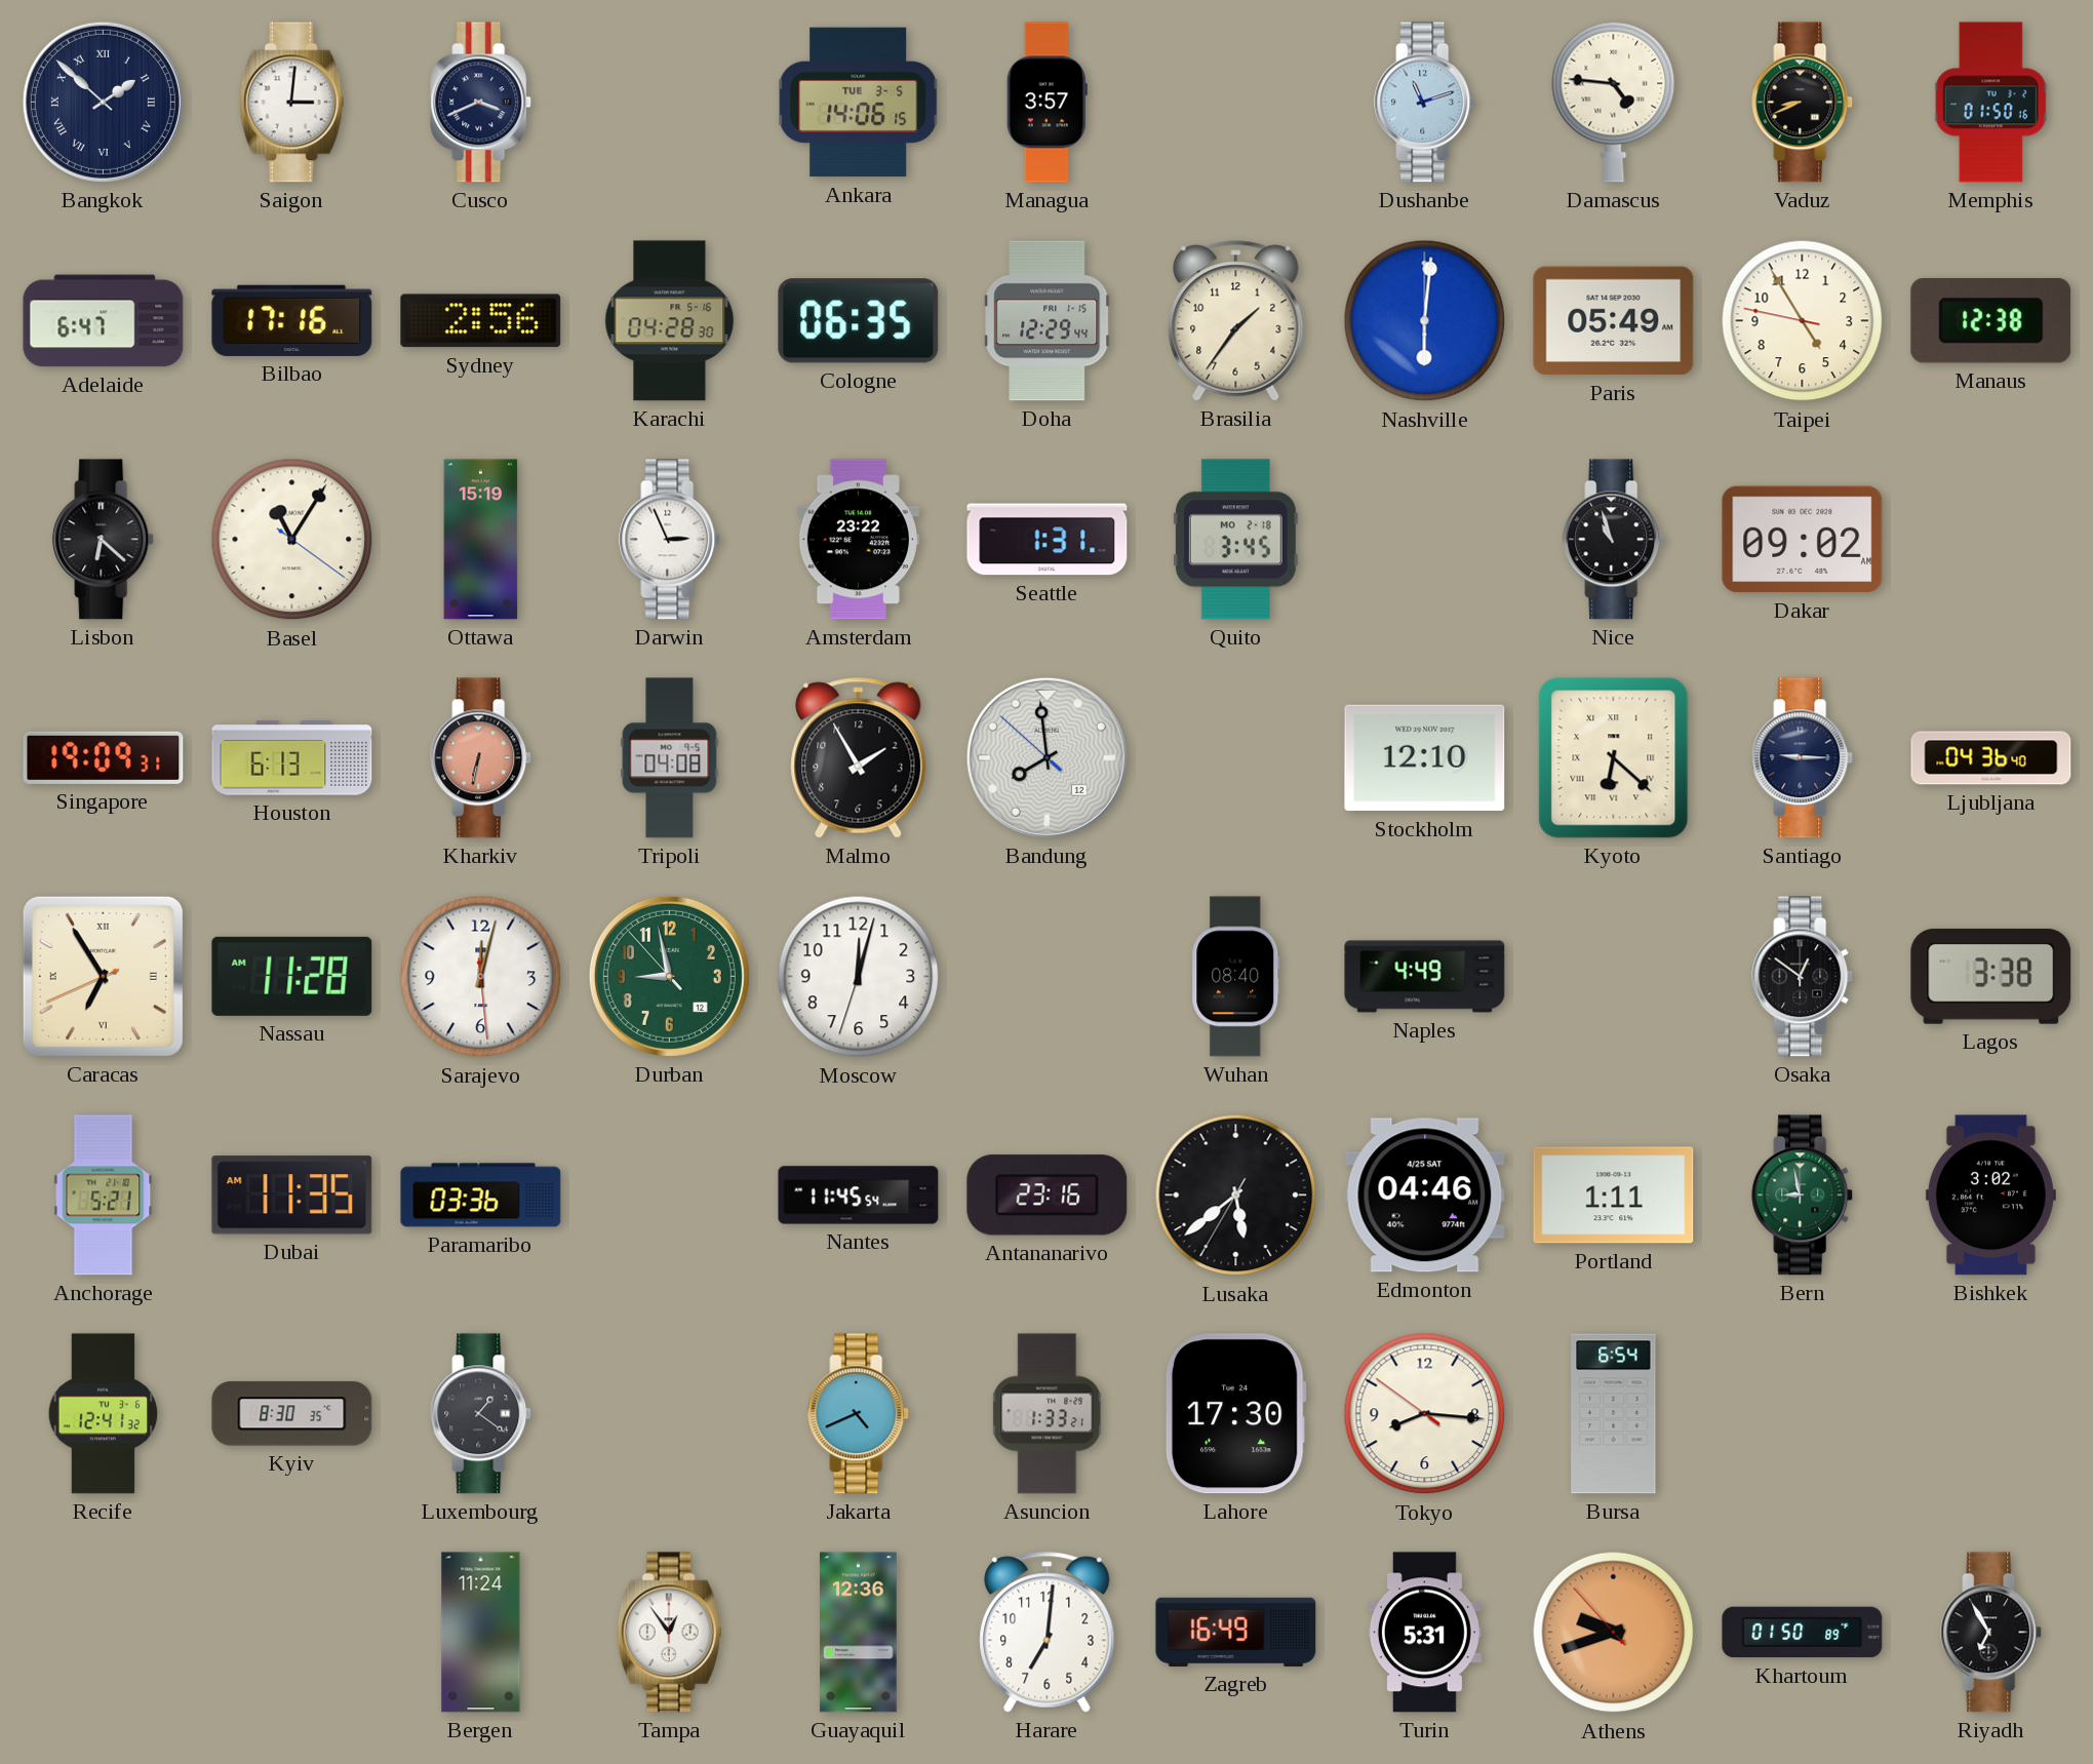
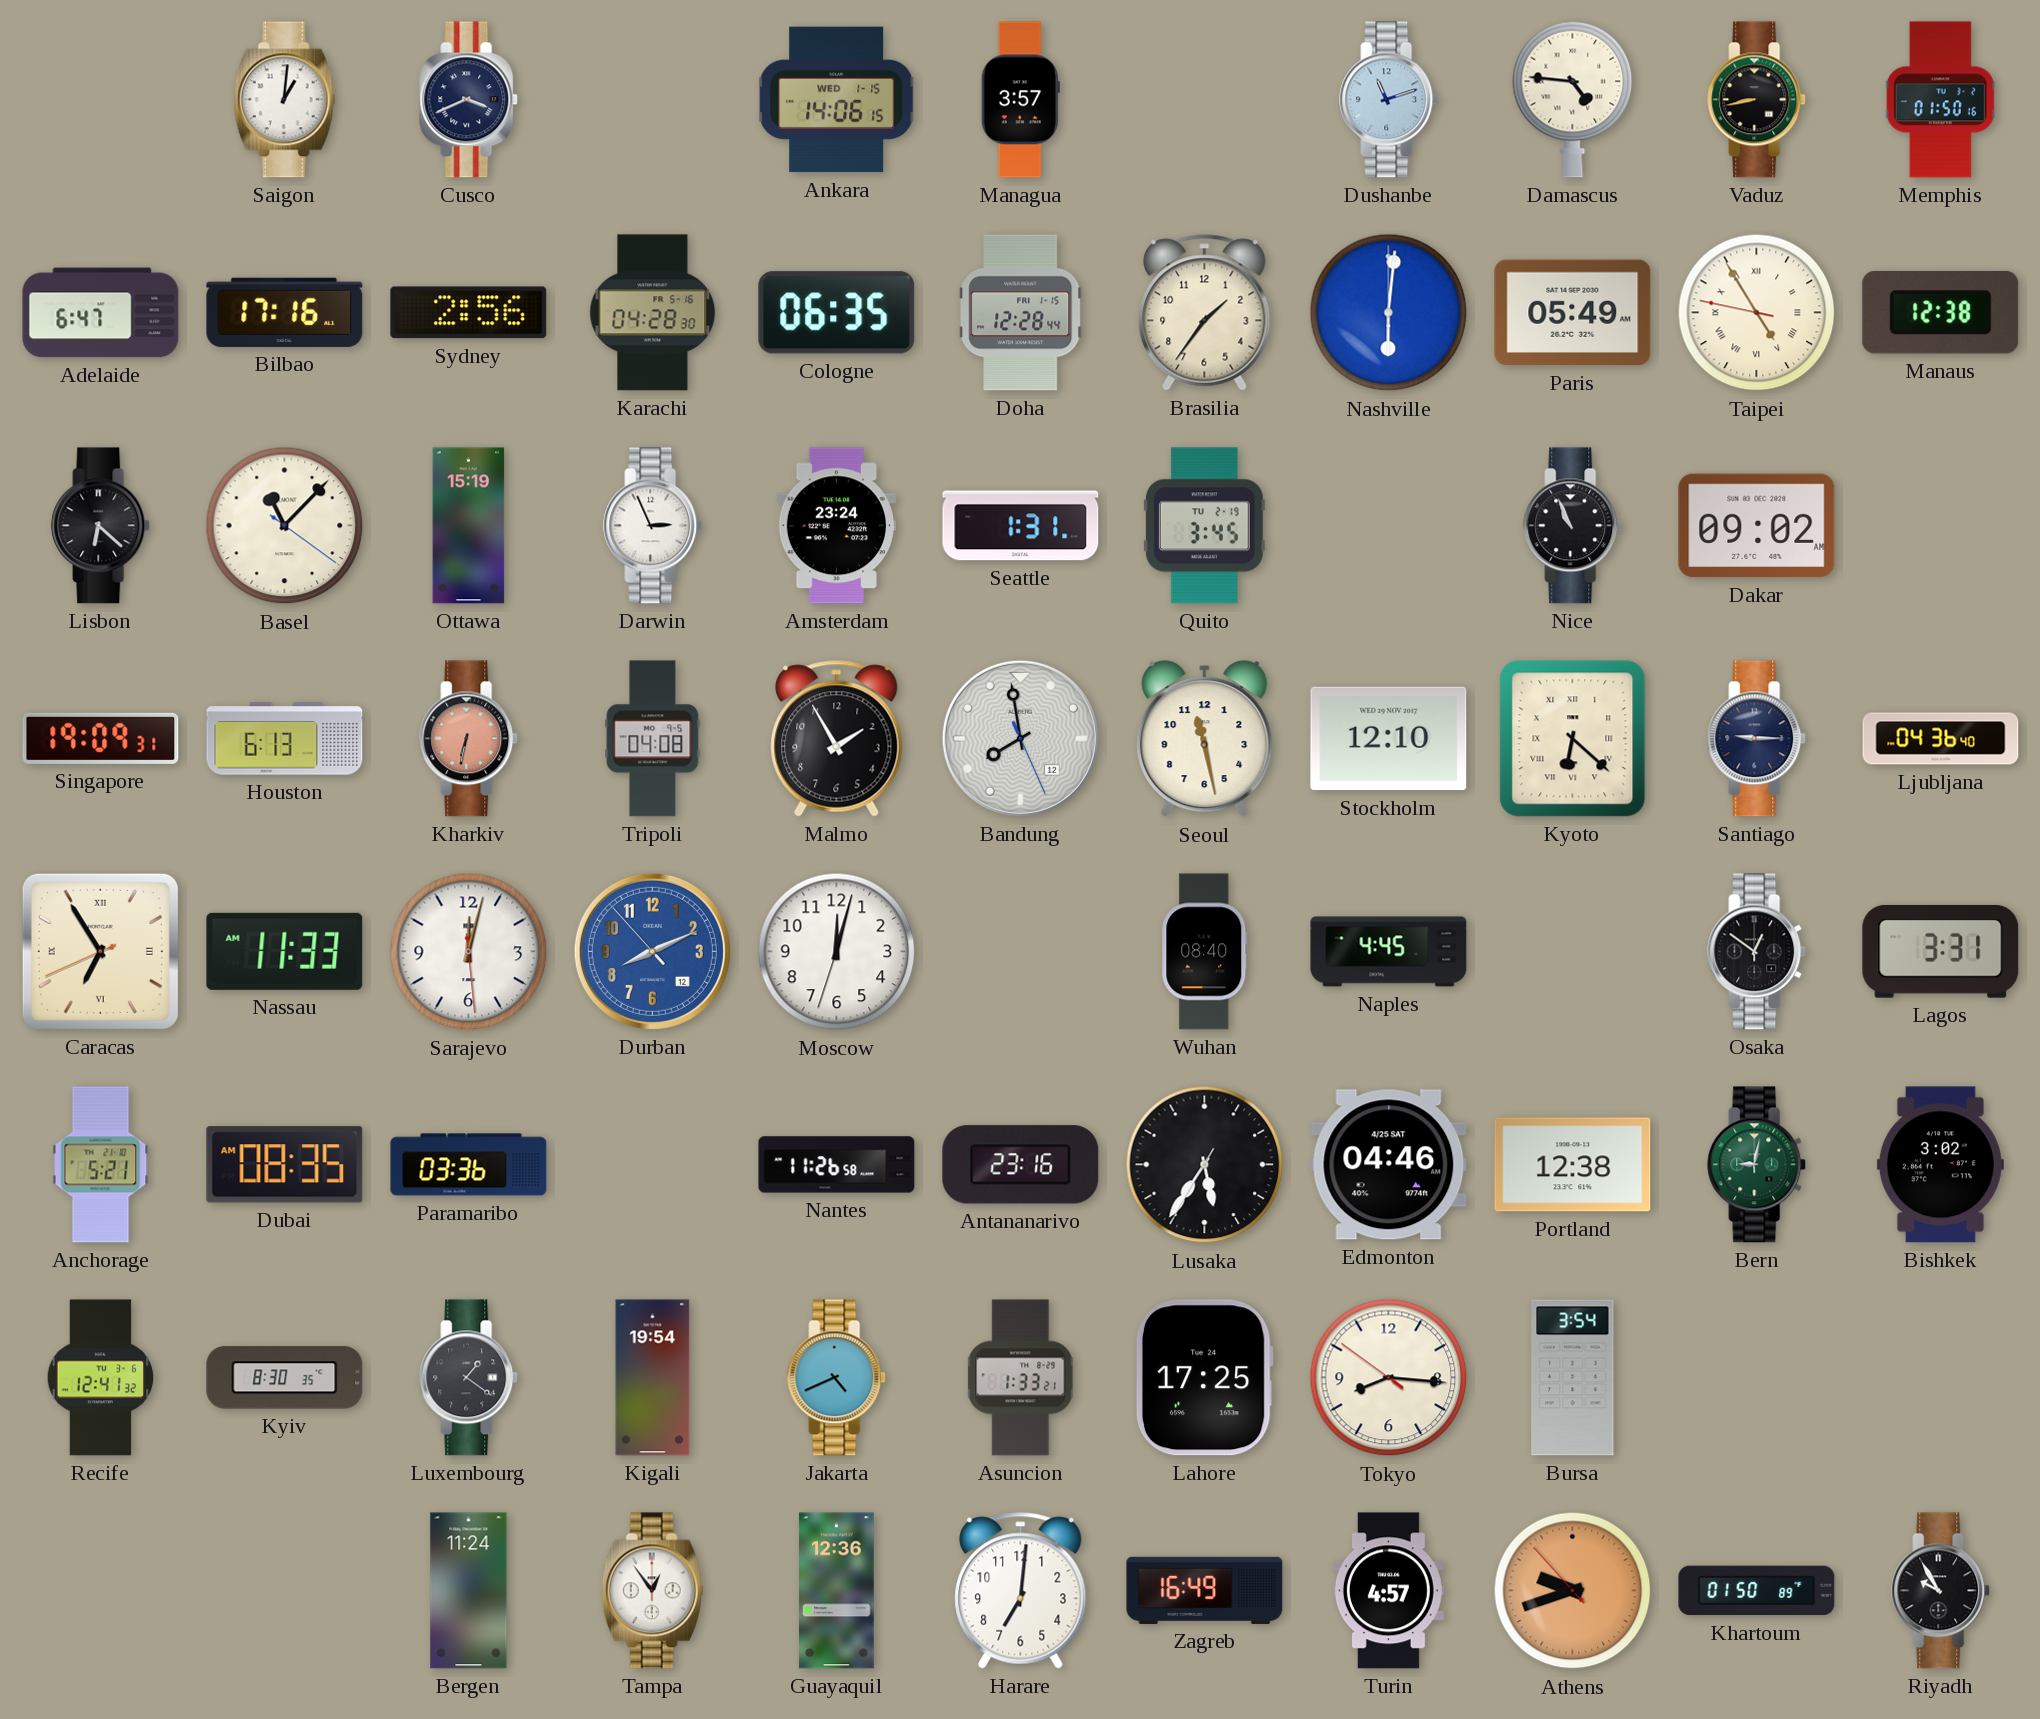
Bangkok: 1:52 -> none
Saigon: 3:01 -> 1:01
Ankara date: TUE 3-5 -> WED 1-15
Vaduz: 8:41 -> 8:43
Doha: 12:29 -> 12:28
Taipei numerals: Arabic -> Roman
Basel: 11:05 -> 11:07
Amsterdam: 23:22 -> 23:24
Quito date: MO 2-18 -> TU 2-19
Nice: 10:57 -> 10:56
Bandung: 7:58:52 -> 7:58:26
Seoul: none -> 11:28
Nassau: 11:28 -> 11:33
Durban: 8:57 -> 8:10
Durban dial: green -> blue
Naples: 4:49 -> 4:45
Lagos: 3:38 -> 3:31
Dubai: 11:35 -> 08:35
Nantes: 11:45 -> 11:26
Lusaka: 5:38 -> 5:35
Portland: 1:11 -> 12:38
Bern: 8:58 -> 9:02
Kigali: none -> 19:54
Lahore: 17:30 -> 17:25
Bursa: 6:54 -> 3:54
Turin: 5:31 -> 4:57
Riyadh: 6:55 -> 9:55
